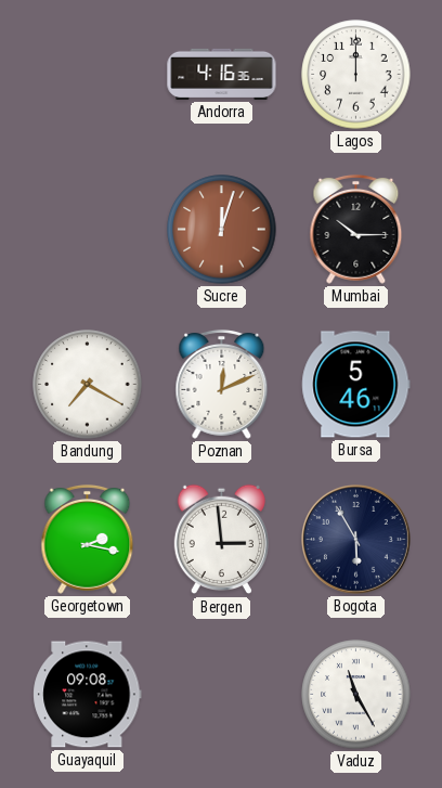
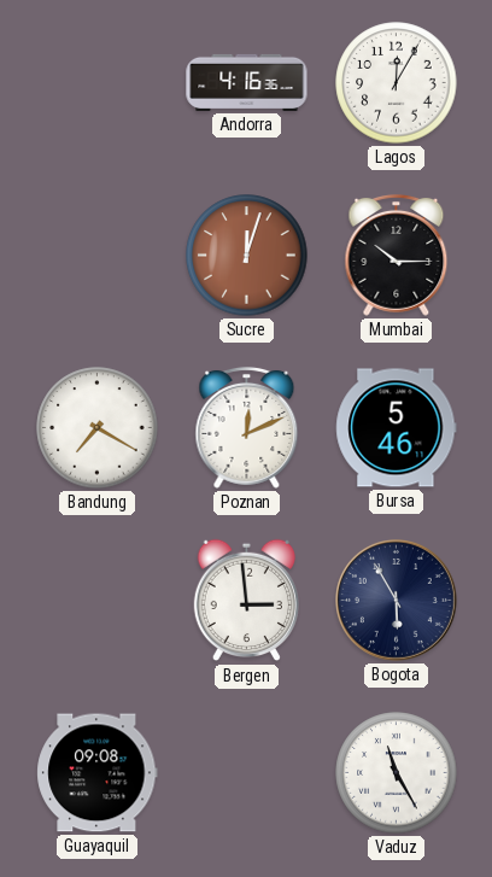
Lagos: 12:00 -> 12:05
Georgetown: 2:17 -> none
